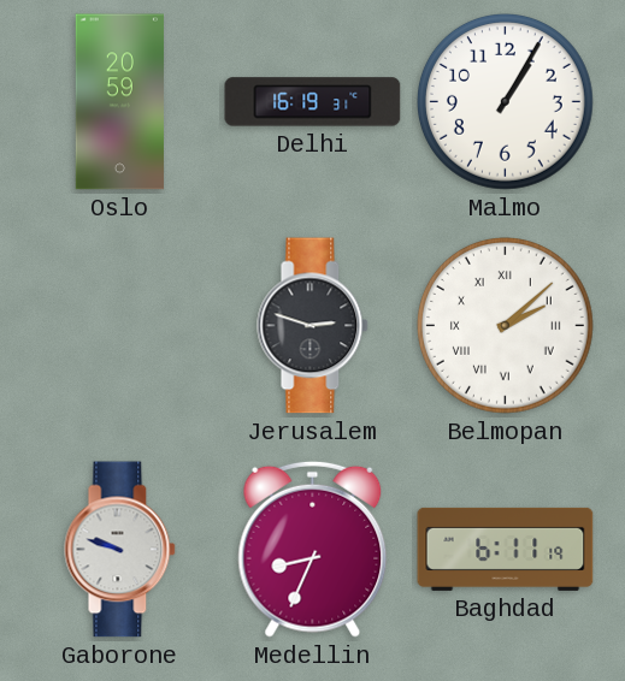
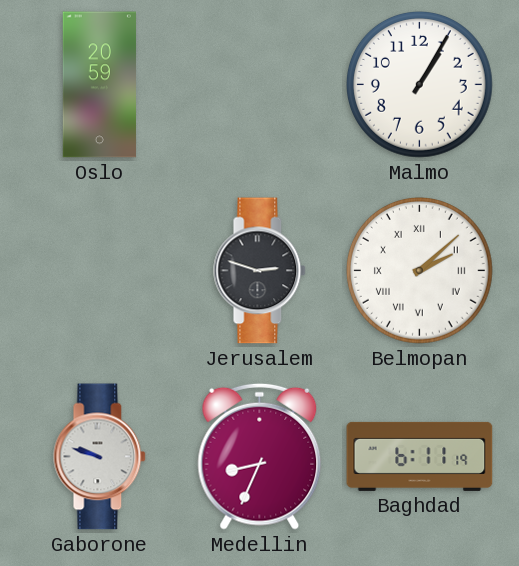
Delhi: 16:19 -> none
